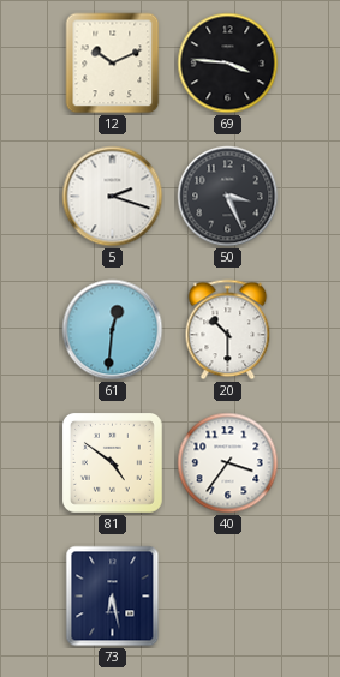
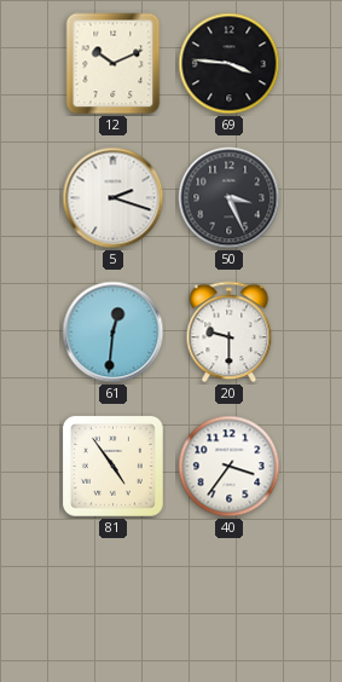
20: 10:30 -> 9:30
81: 4:51 -> 4:54
73: 6:28 -> none
